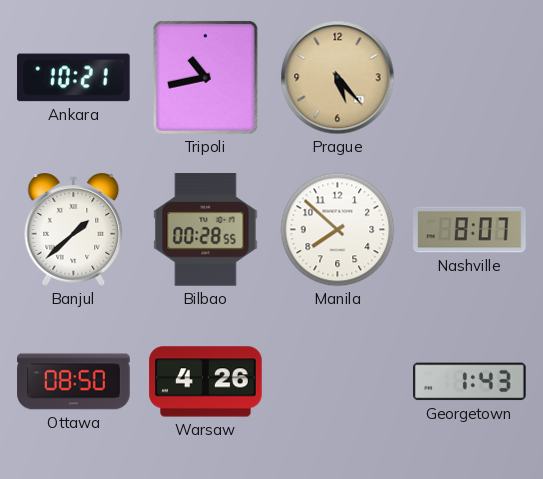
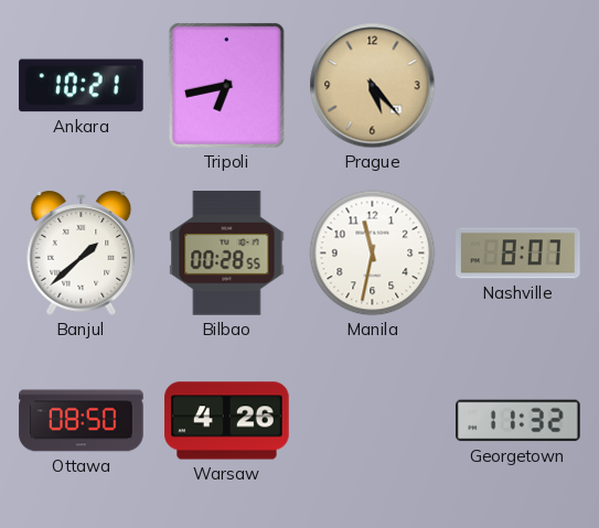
Tripoli: 10:43 -> 6:43
Manila: 7:52 -> 11:32
Georgetown: 1:43 -> 11:32
